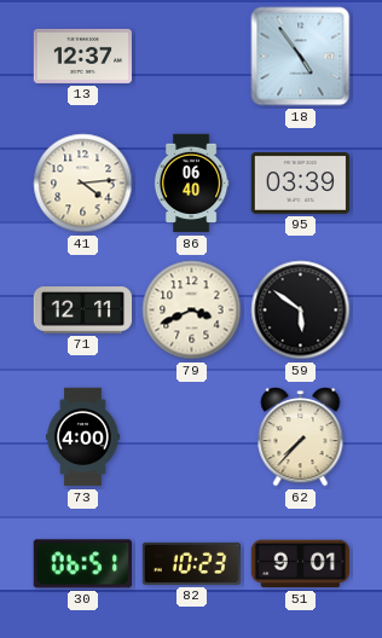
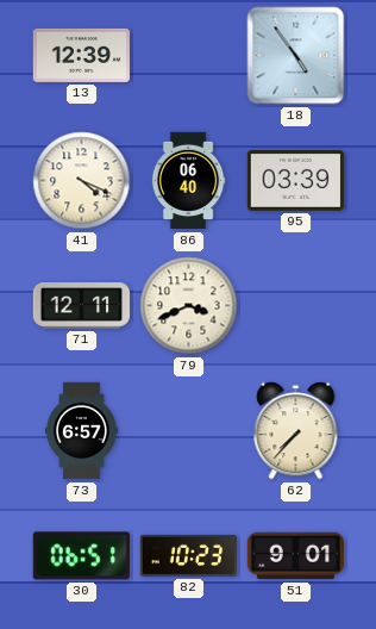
13: 12:37 -> 12:39
41: 4:14 -> 4:19
59: 5:51 -> none
73: 4:00 -> 6:57
